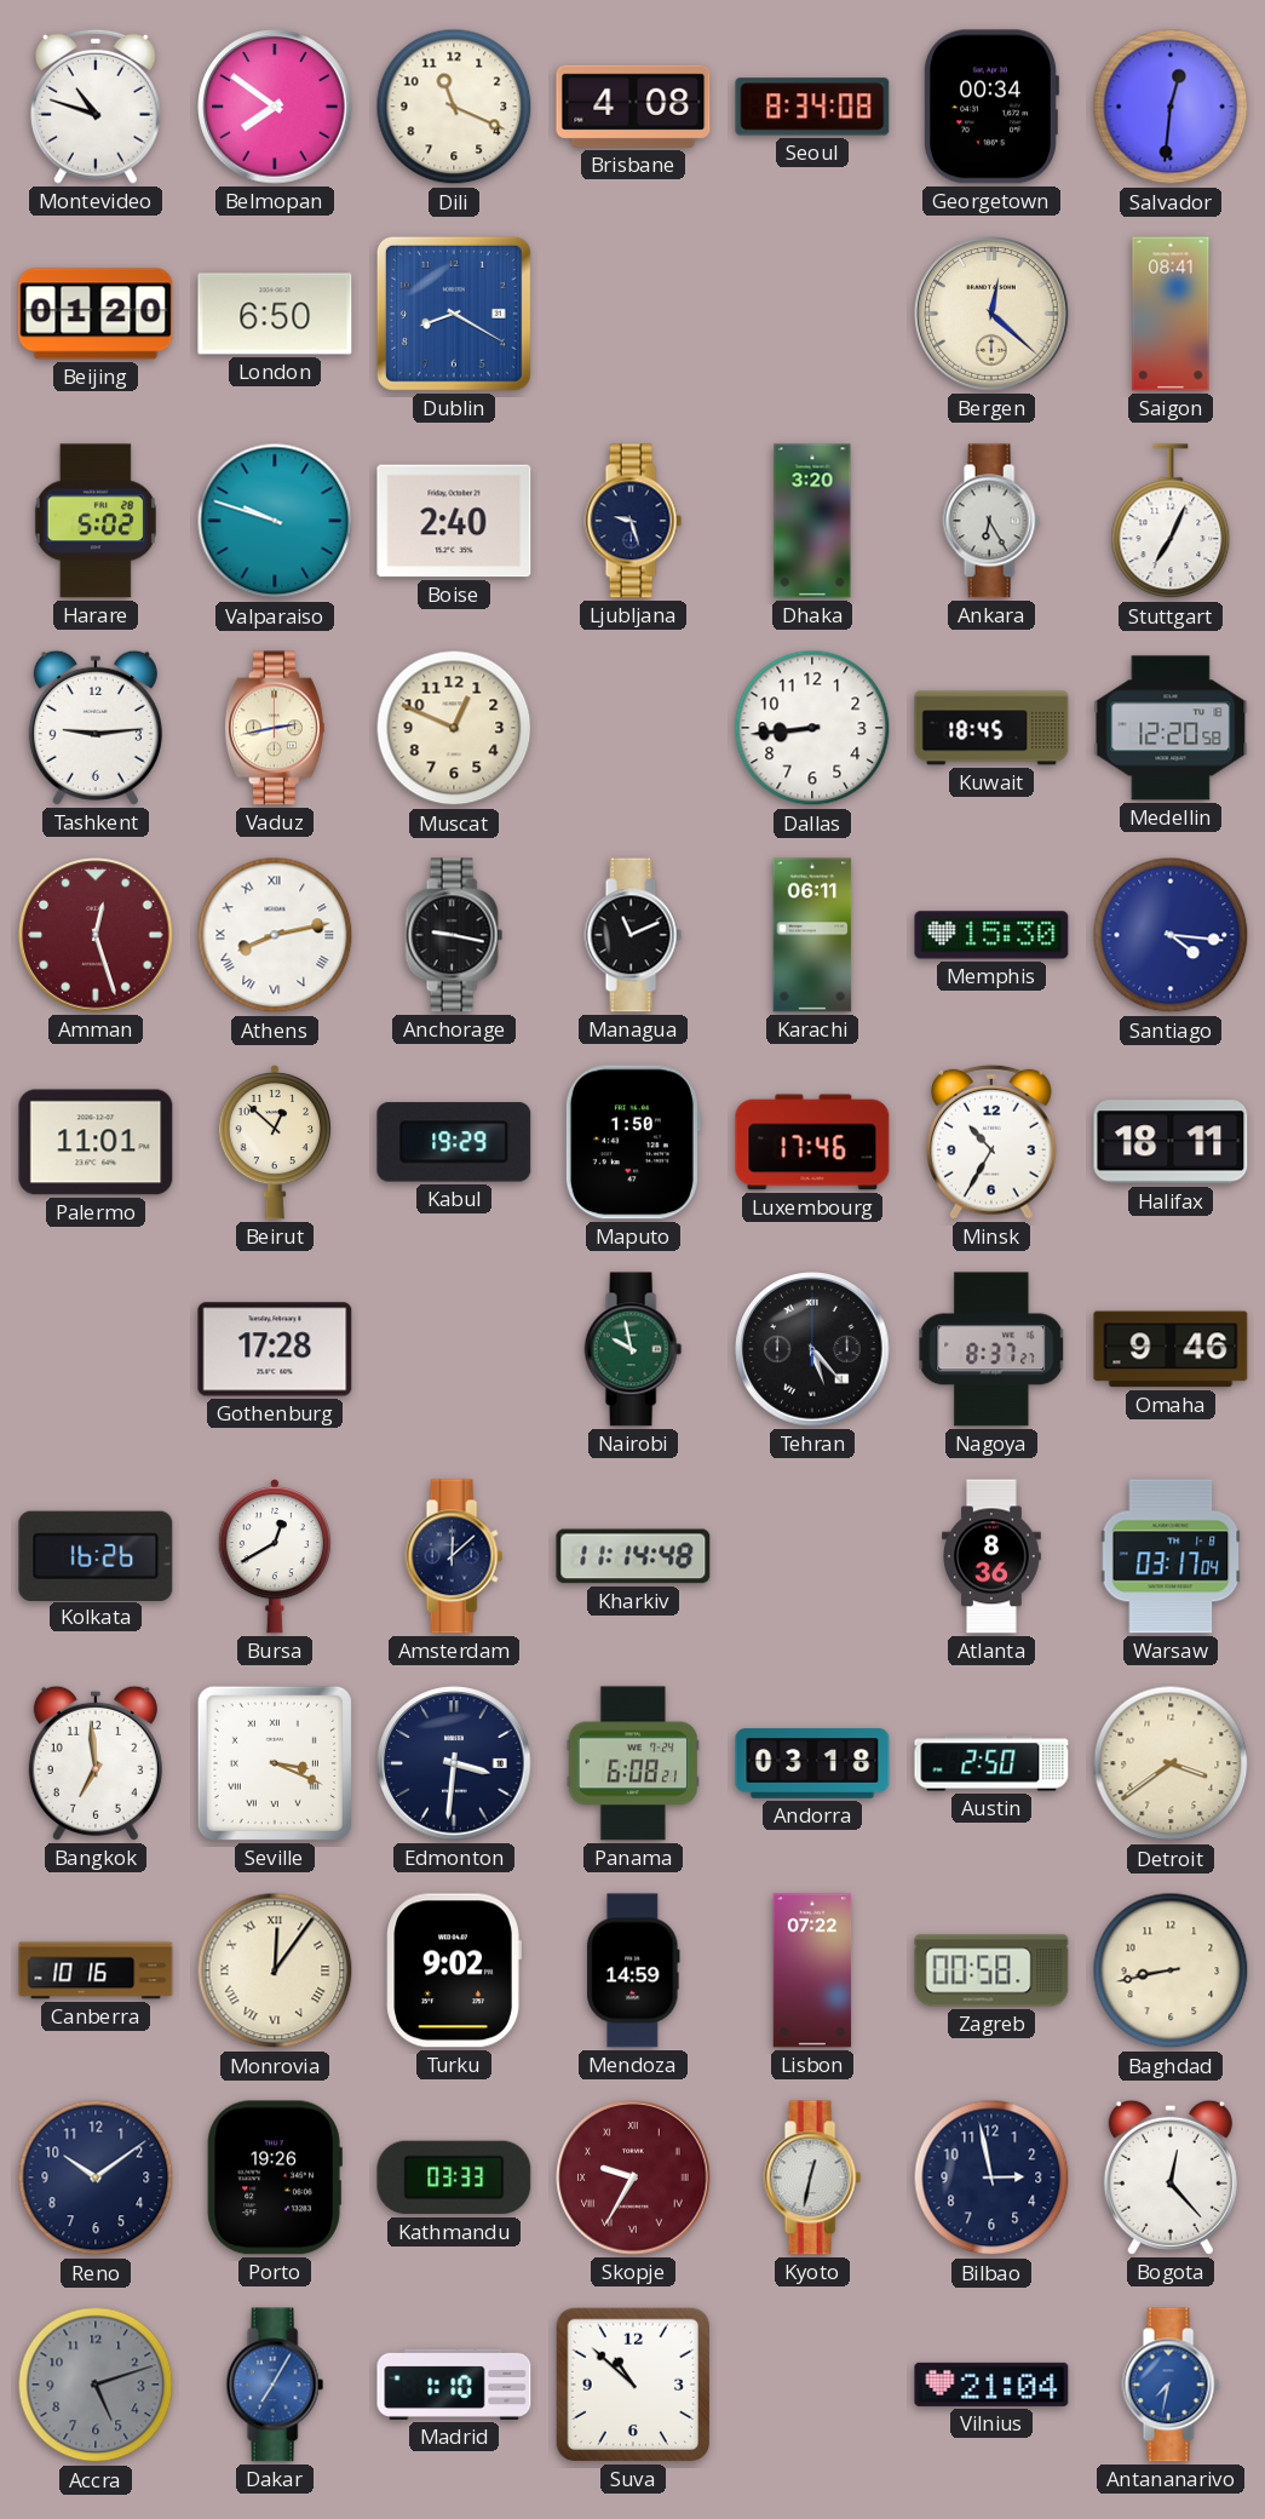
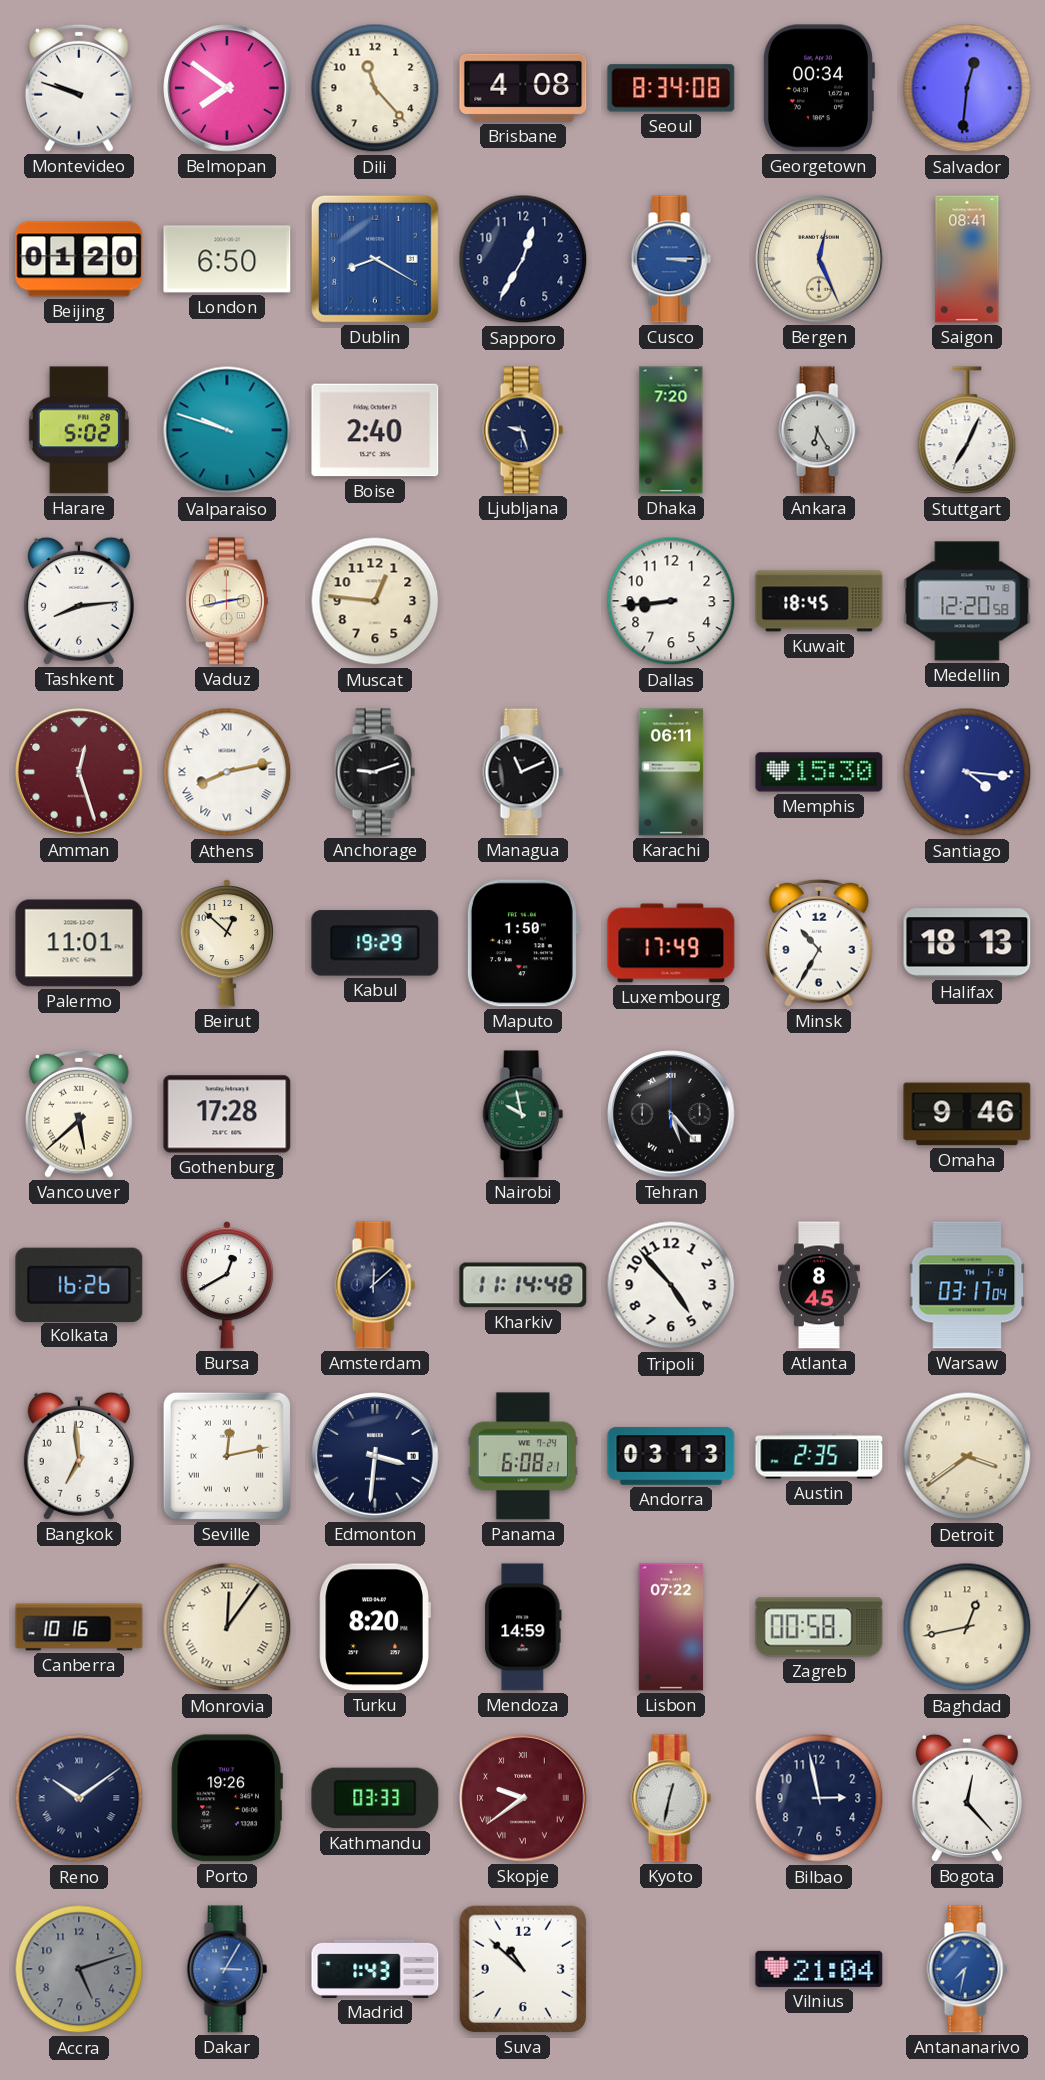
Montevideo: 10:48 -> 9:48
Dili: 11:19 -> 11:23
Sapporo: none -> 12:35
Cusco: none -> 3:15
Bergen: 12:22 -> 12:26
Dhaka: 3:20 -> 7:20
Tashkent: 9:14 -> 8:14
Muscat: 12:49 -> 12:46
Anchorage: 9:17 -> 9:12
Luxembourg: 17:46 -> 17:49
Halifax: 18:11 -> 18:13
Vancouver: none -> 5:38
Nagoya: 8:37 -> none
Tripoli: none -> 4:53
Atlanta: 8:36 -> 8:45
Seville: 3:19 -> 12:13
Andorra: 03:18 -> 03:13
Austin: 2:50 -> 2:35
Turku: 9:02 -> 8:20
Baghdad: 8:43 -> 12:43
Reno numerals: Arabic -> Roman
Skopje: 9:35 -> 9:39
Dakar: 7:05 -> 3:05
Madrid: 1:10 -> 1:43
